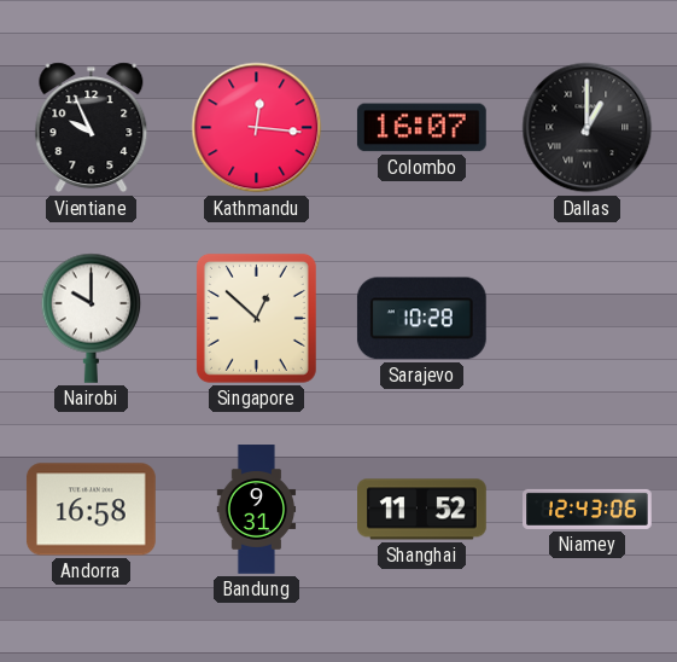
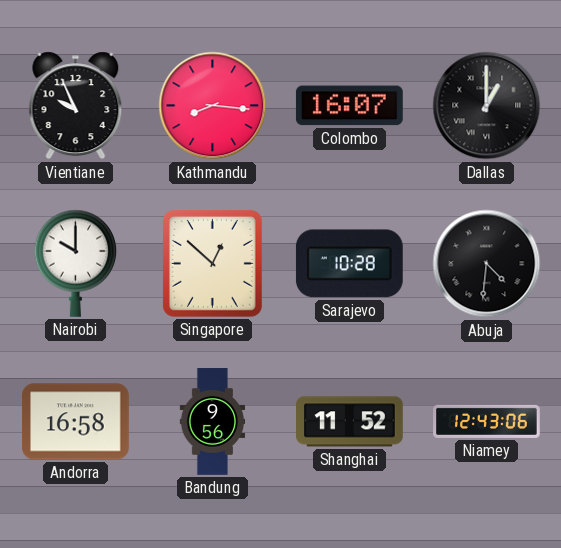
Kathmandu: 12:16 -> 8:16
Abuja: none -> 4:31
Bandung: 9:31 -> 9:56
